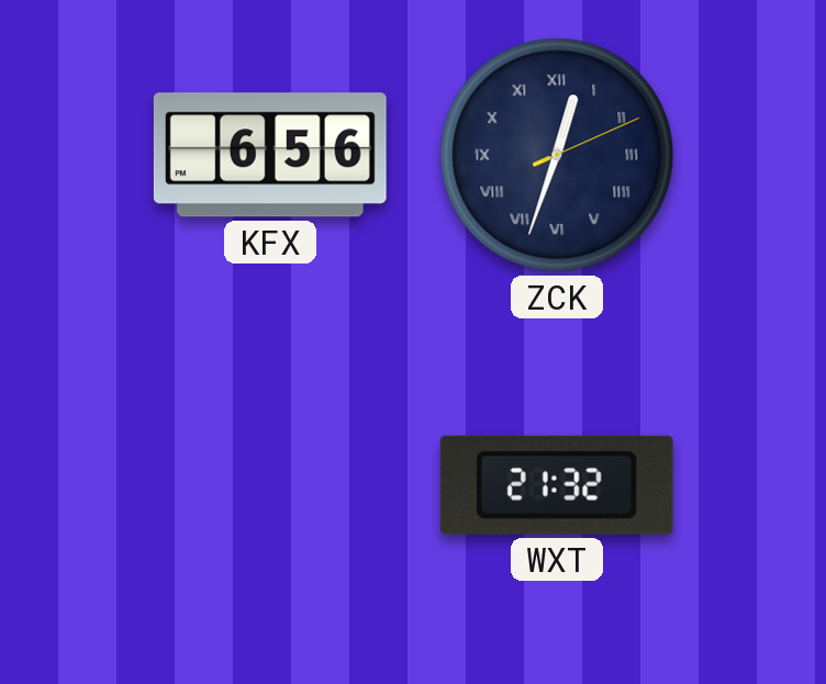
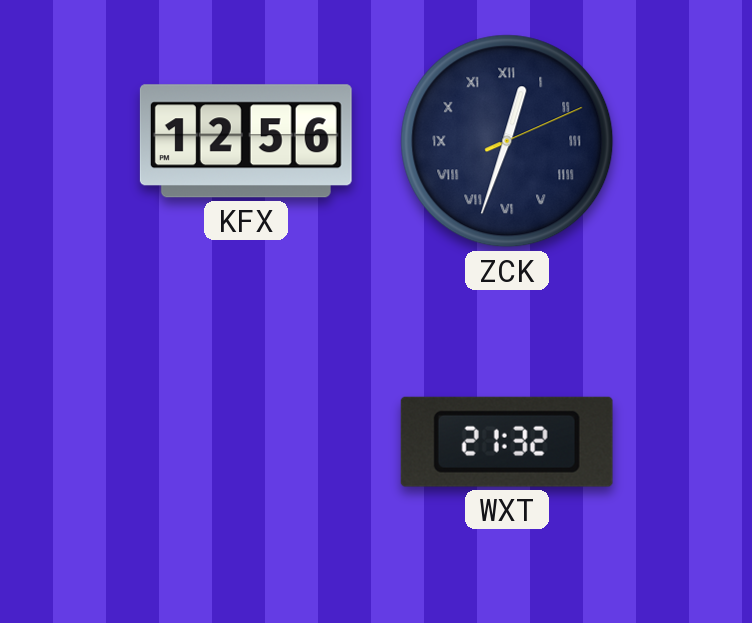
KFX: 6:56 -> 12:56
